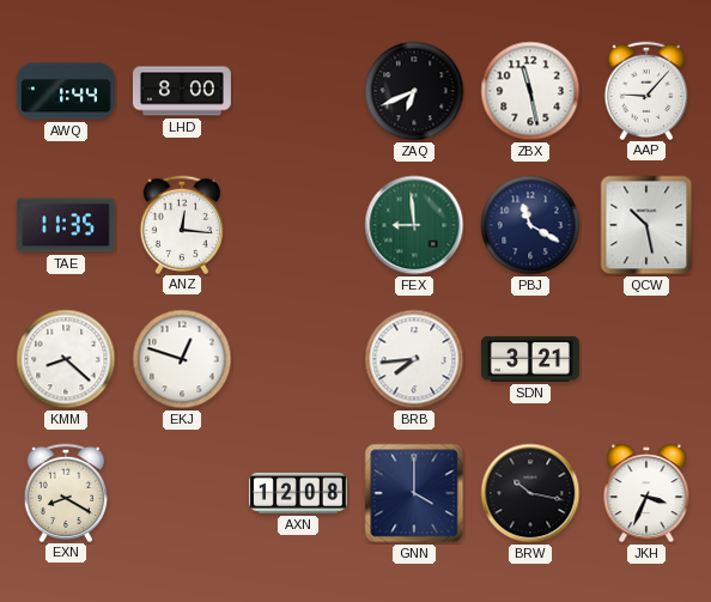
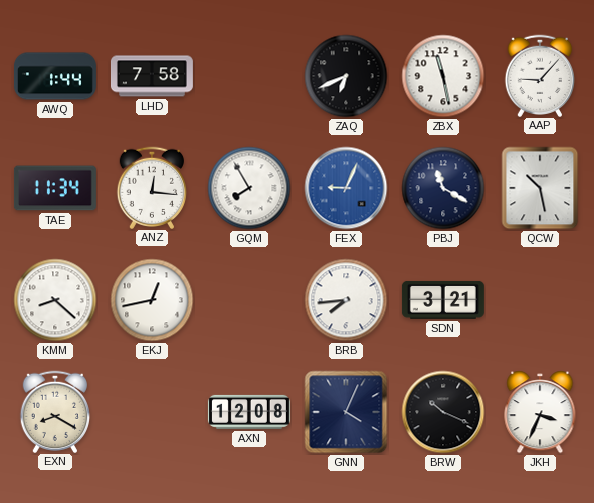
LHD: 8:00 -> 7:58
TAE: 11:35 -> 11:34
GQM: none -> 7:55
FEX: 8:59 -> 9:04
FEX dial: green -> blue
EKJ: 12:48 -> 12:43
GNN: 4:00 -> 4:04
BRW: 10:17 -> 10:19
